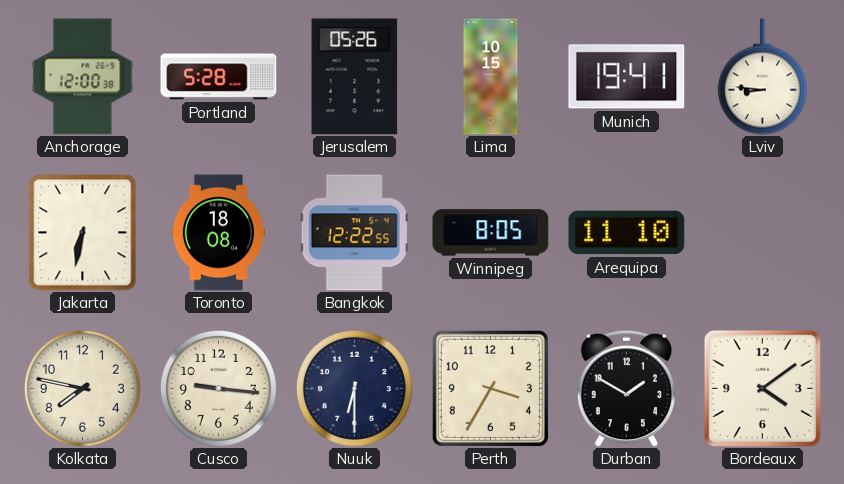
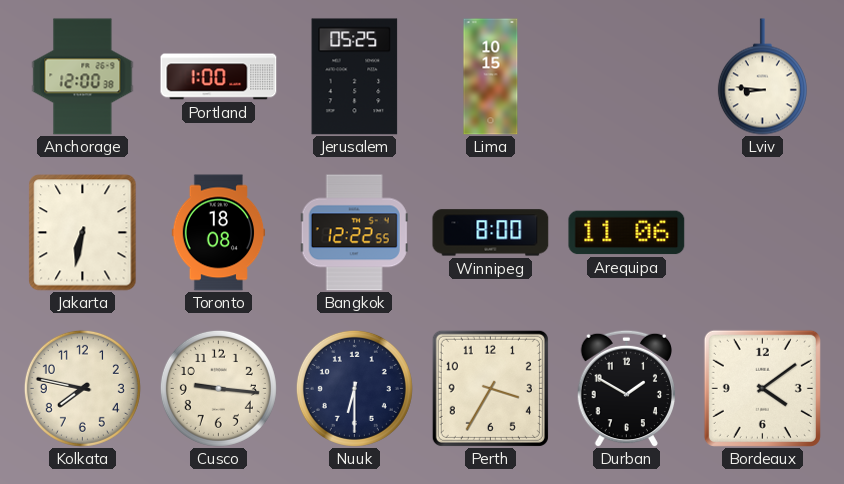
Portland: 5:28 -> 1:00
Jerusalem: 05:26 -> 05:25
Munich: 19:41 -> none
Winnipeg: 8:05 -> 8:00
Arequipa: 11:10 -> 11:06
